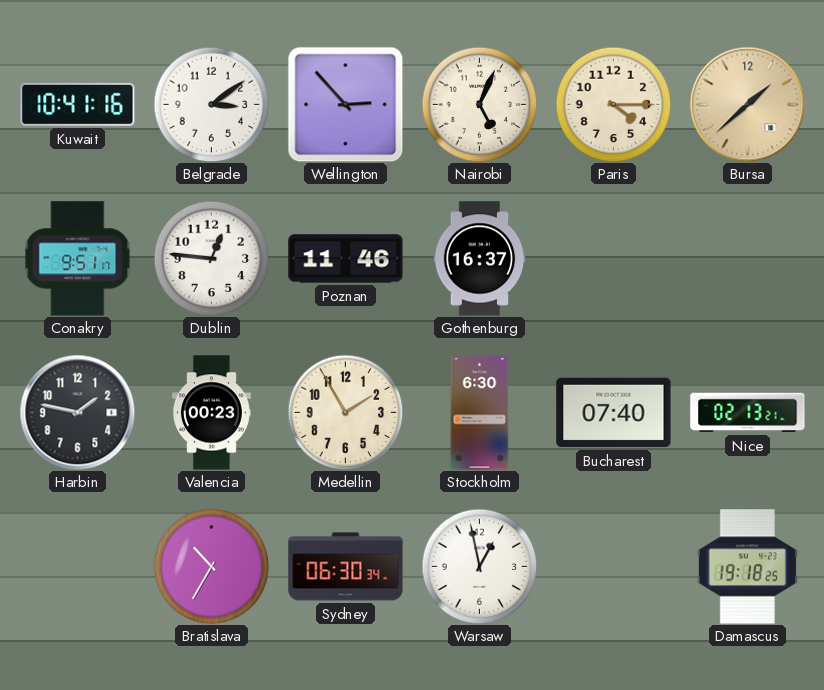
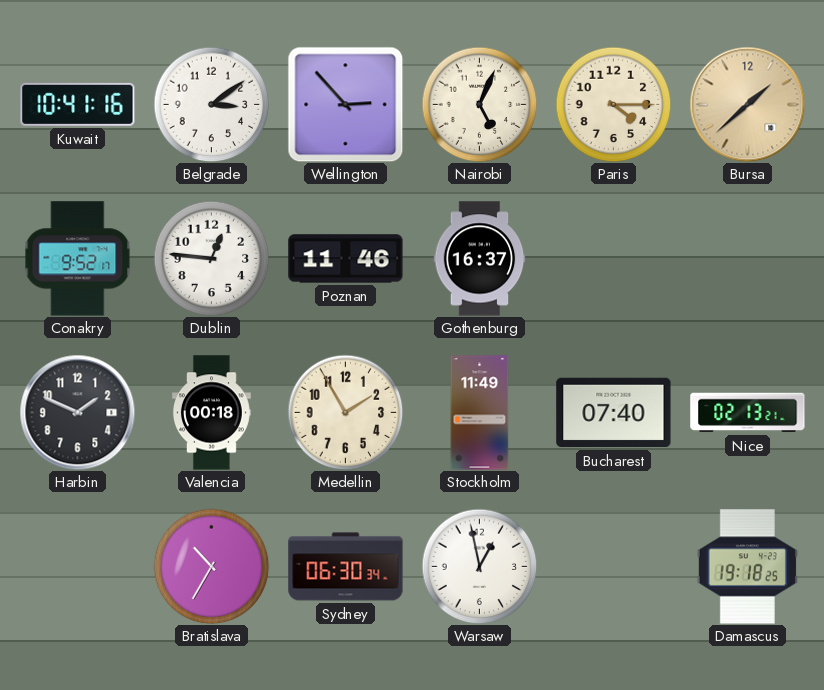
Conakry: 9:51 -> 9:52
Harbin: 1:47 -> 1:49
Valencia: 00:23 -> 00:18
Stockholm: 6:30 -> 11:49
